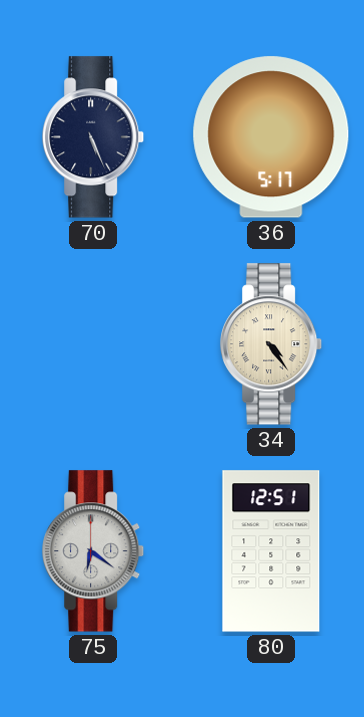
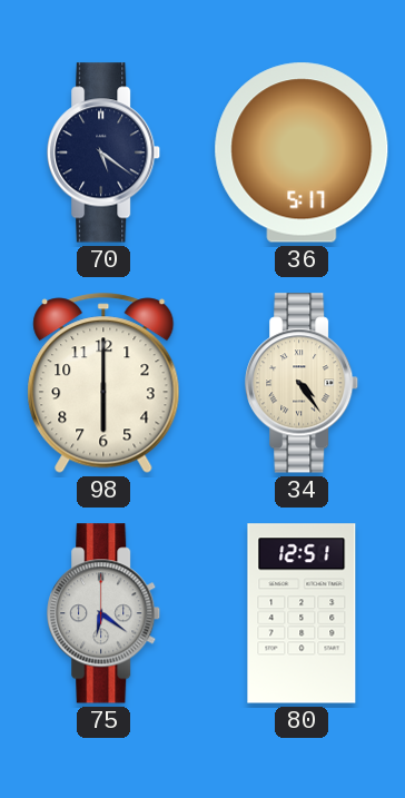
70: 5:26 -> 5:21
98: none -> 6:00
